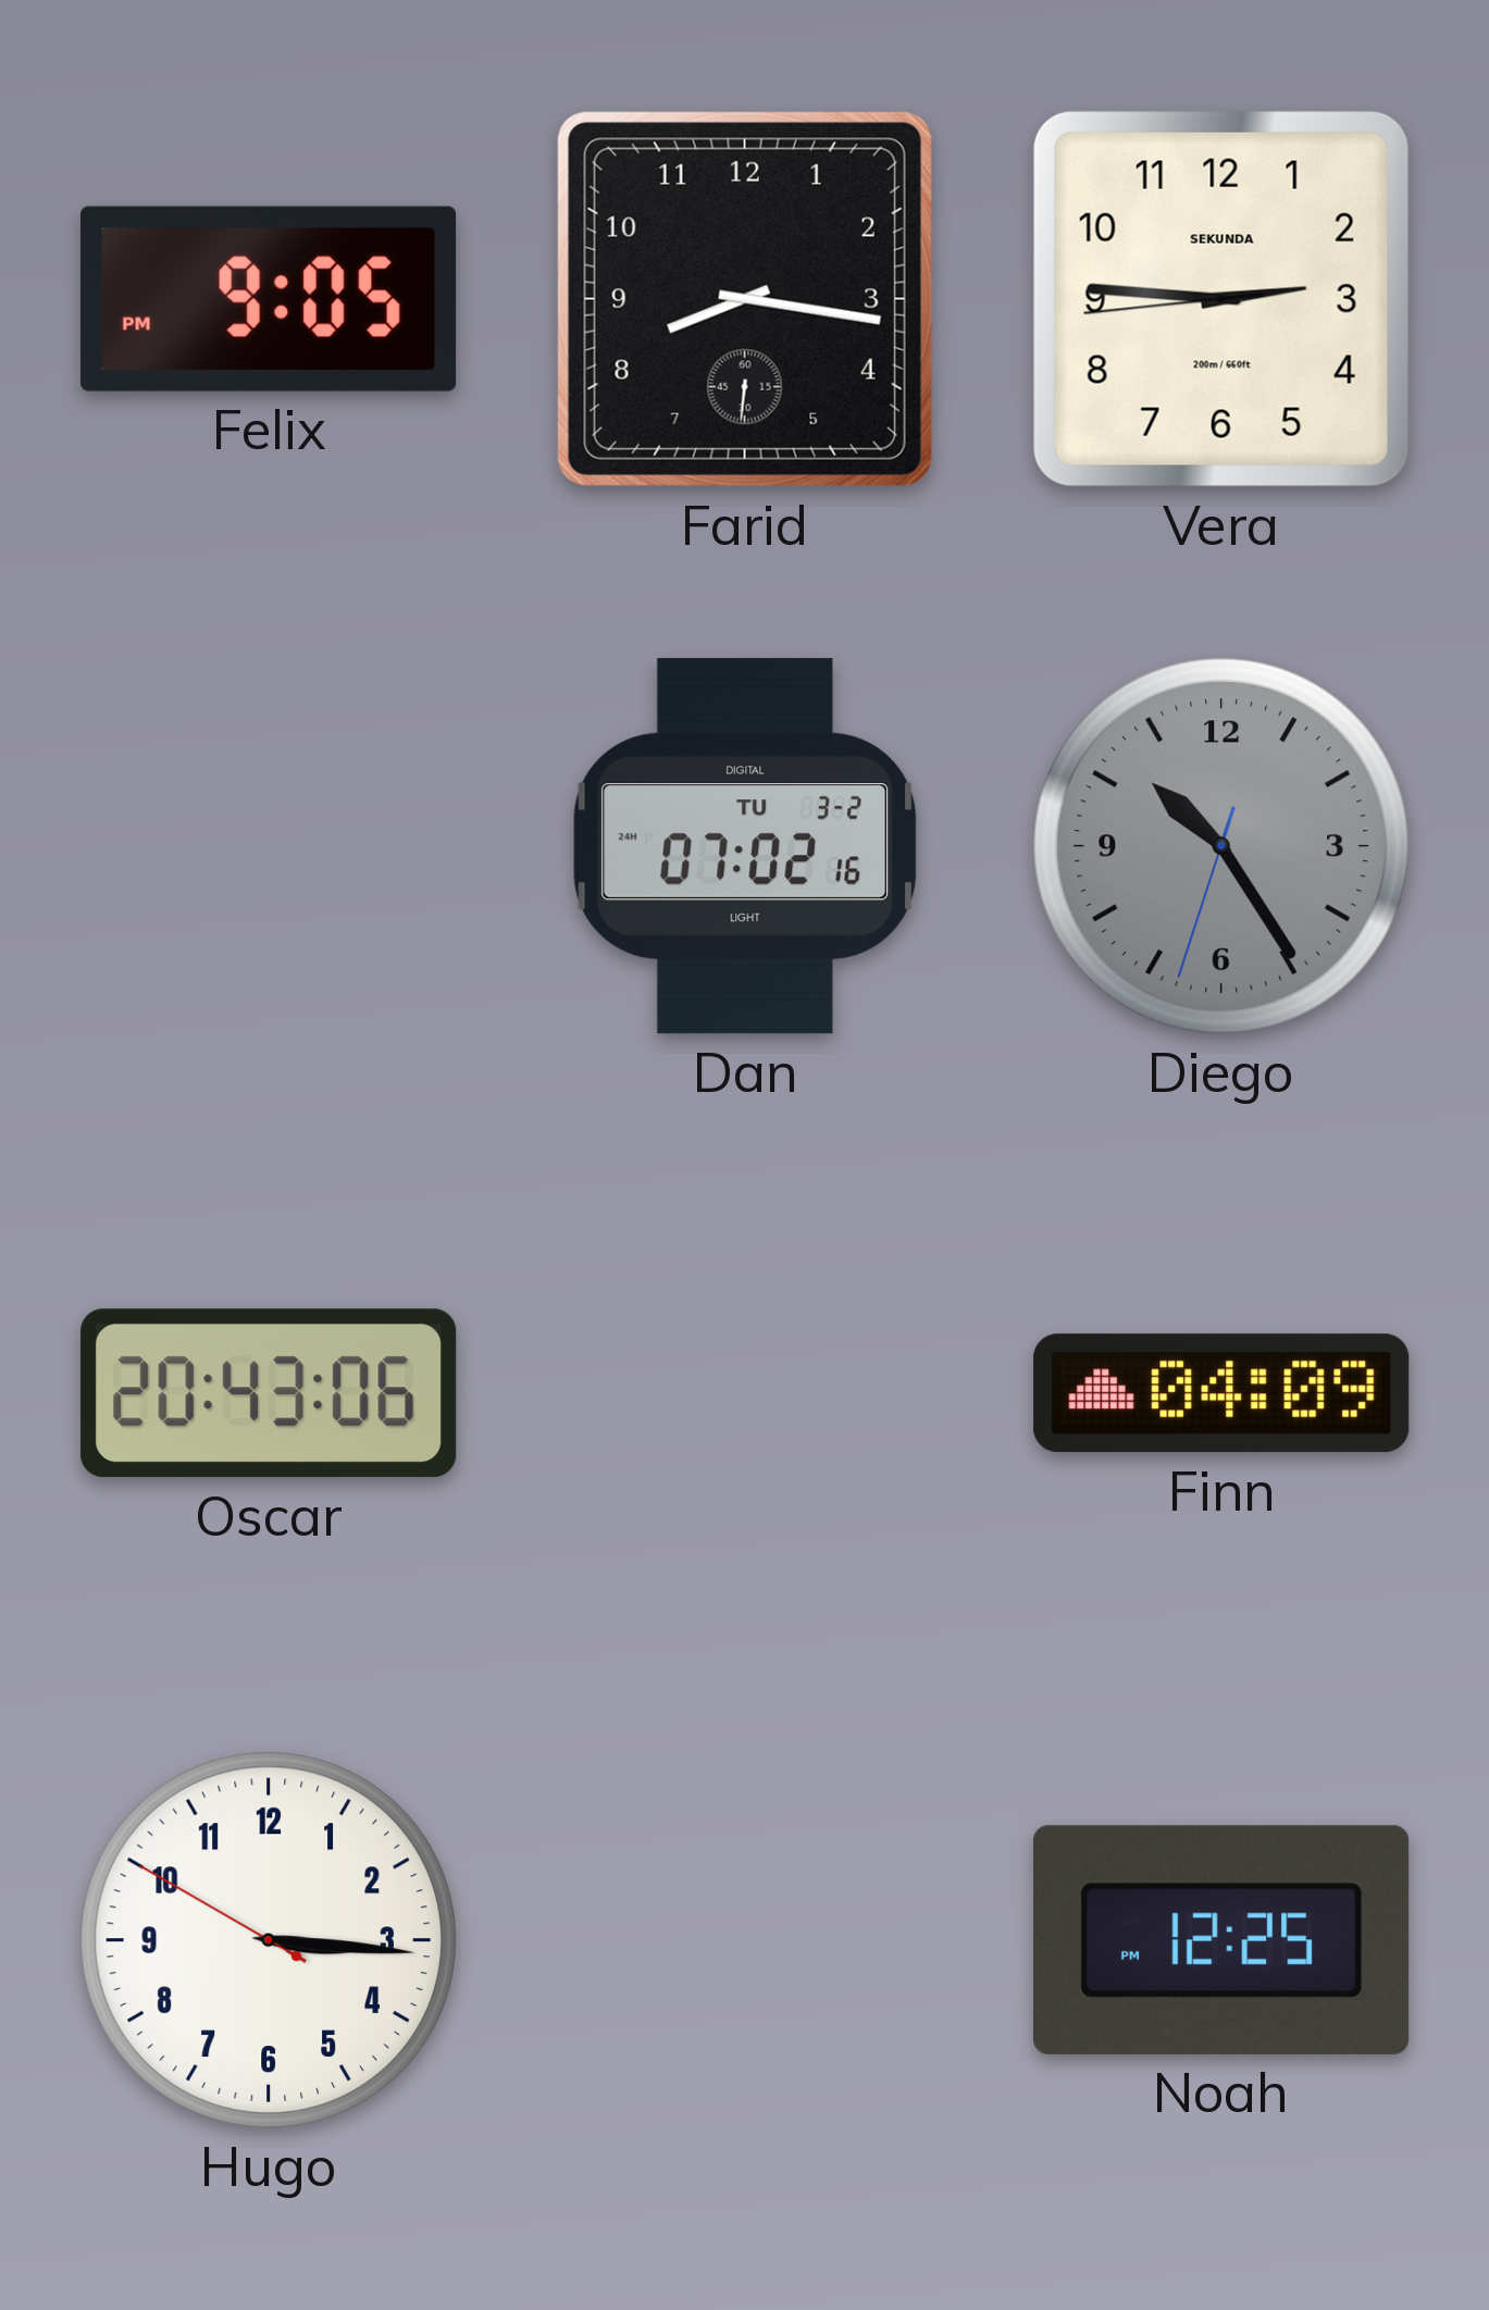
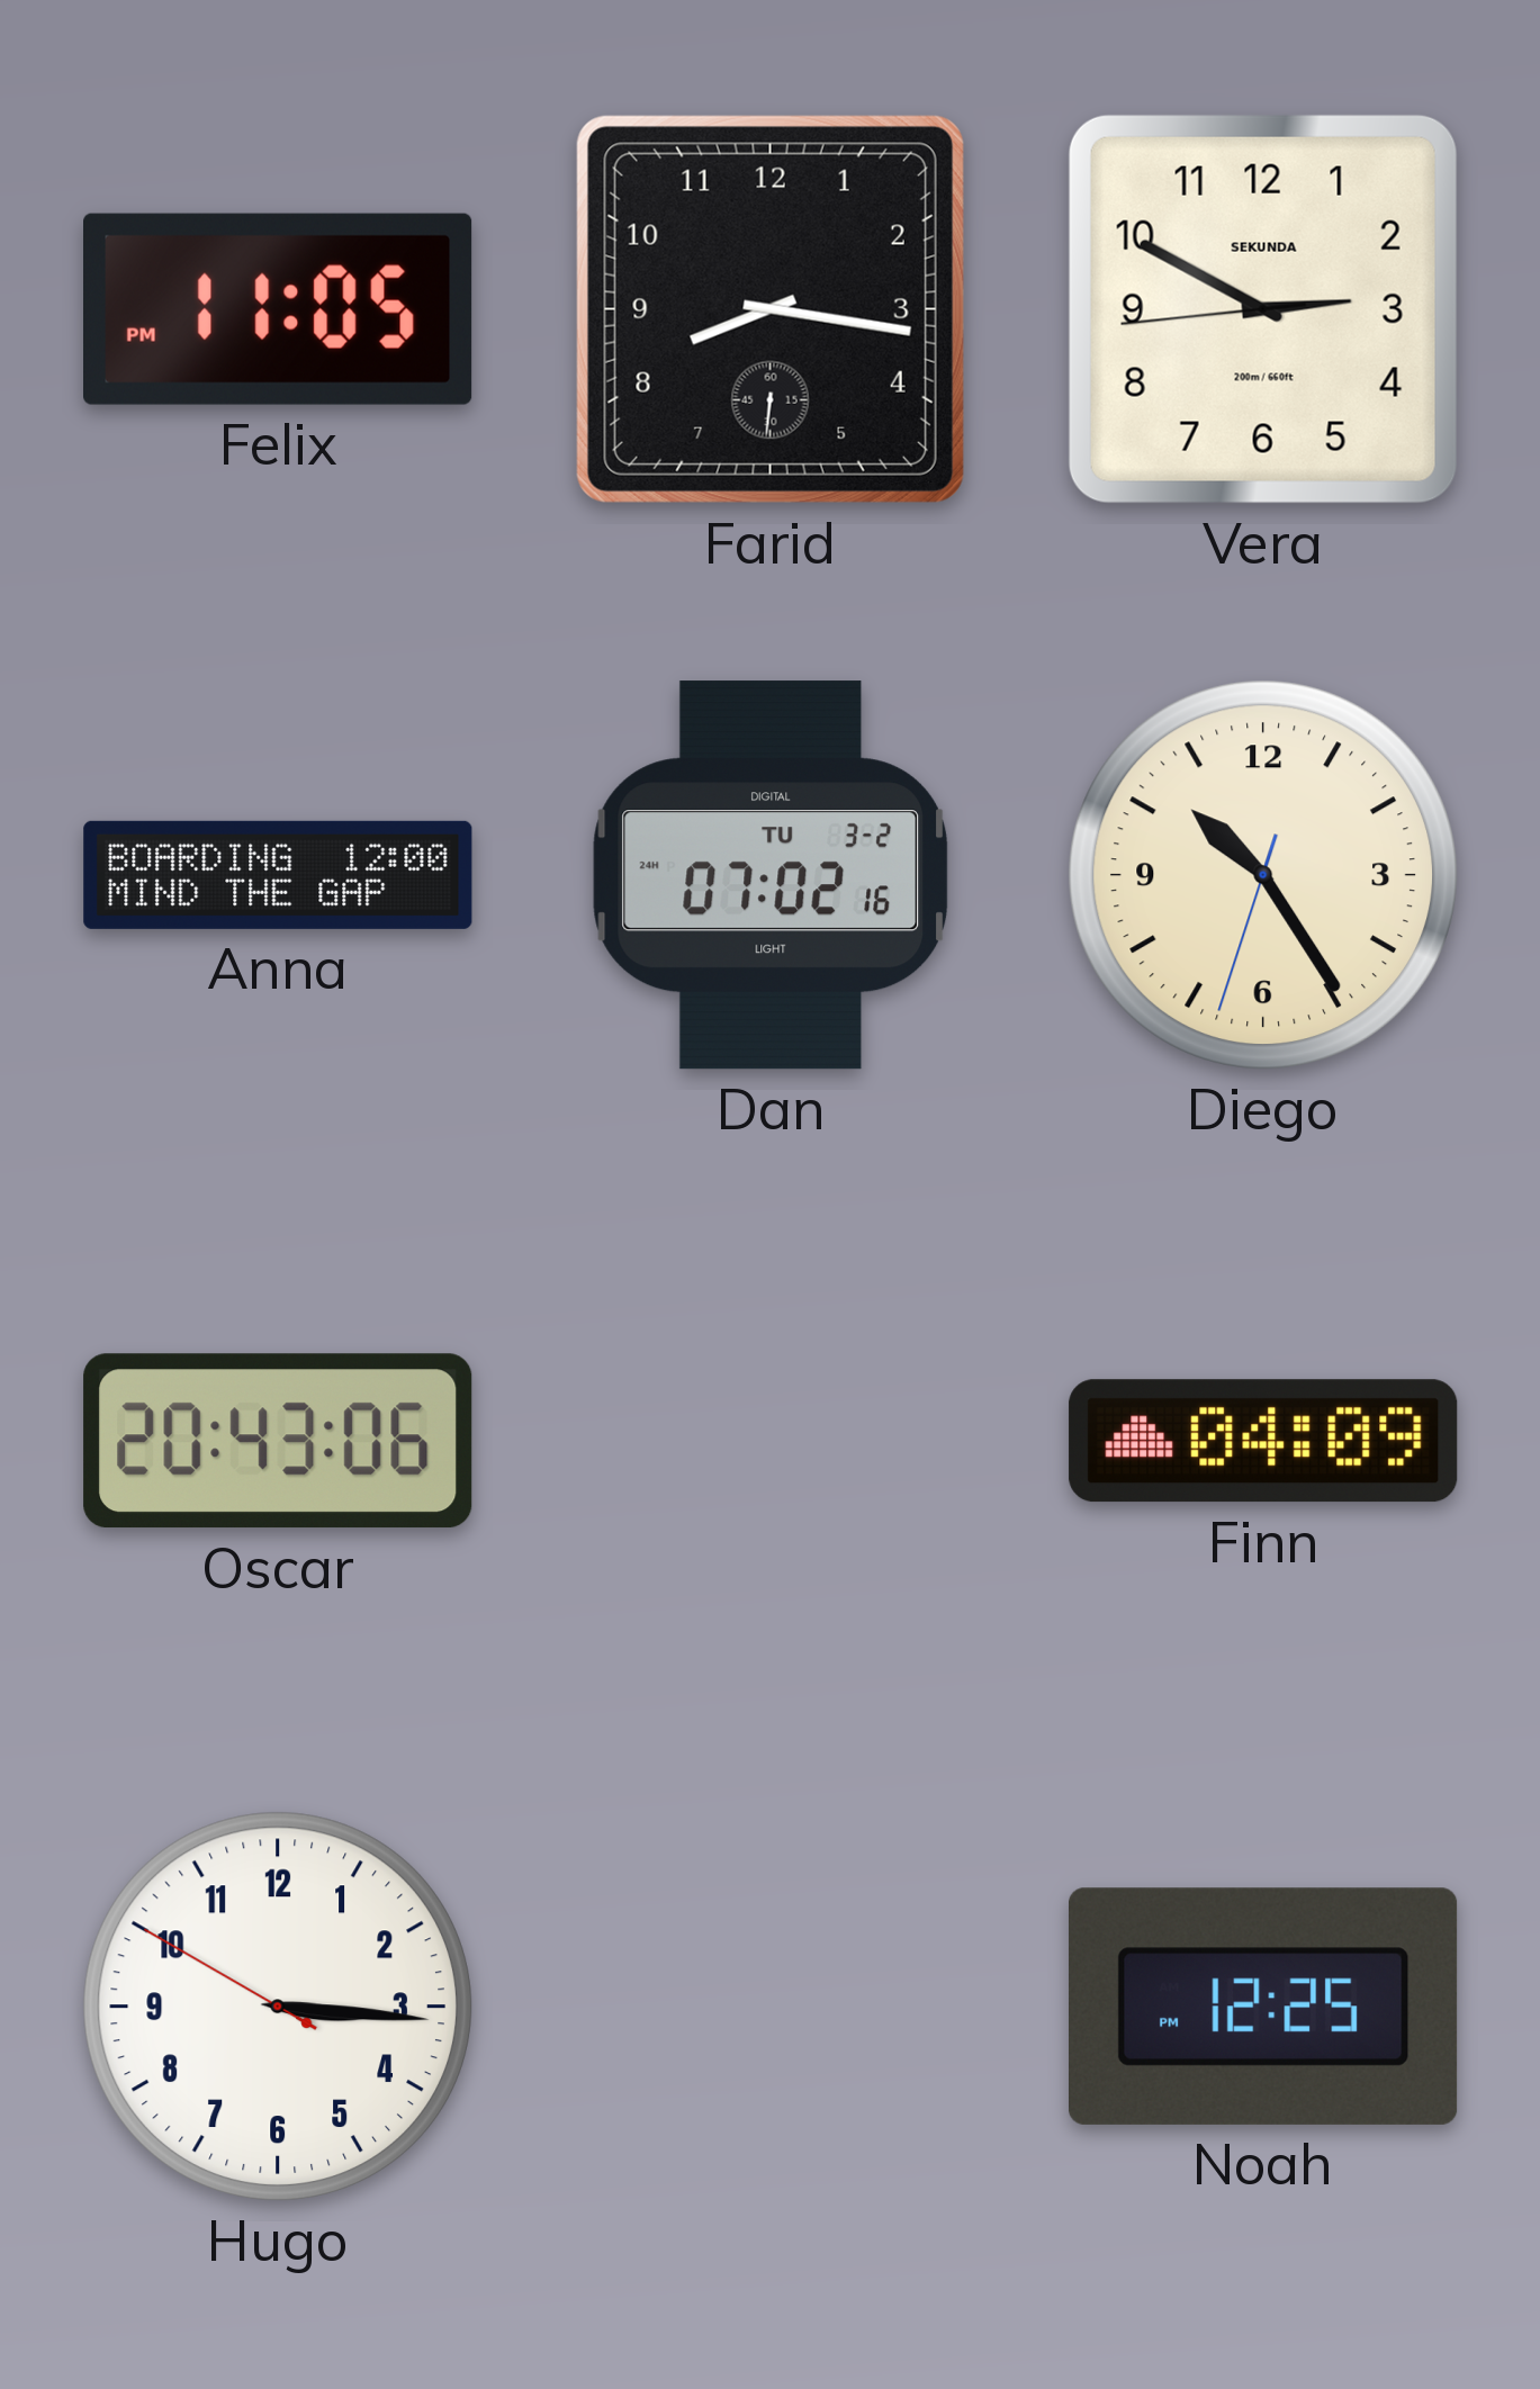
Felix: 9:05 -> 11:05
Vera: 2:45 -> 2:49
Anna: none -> 12:00
Diego dial: grey -> cream
